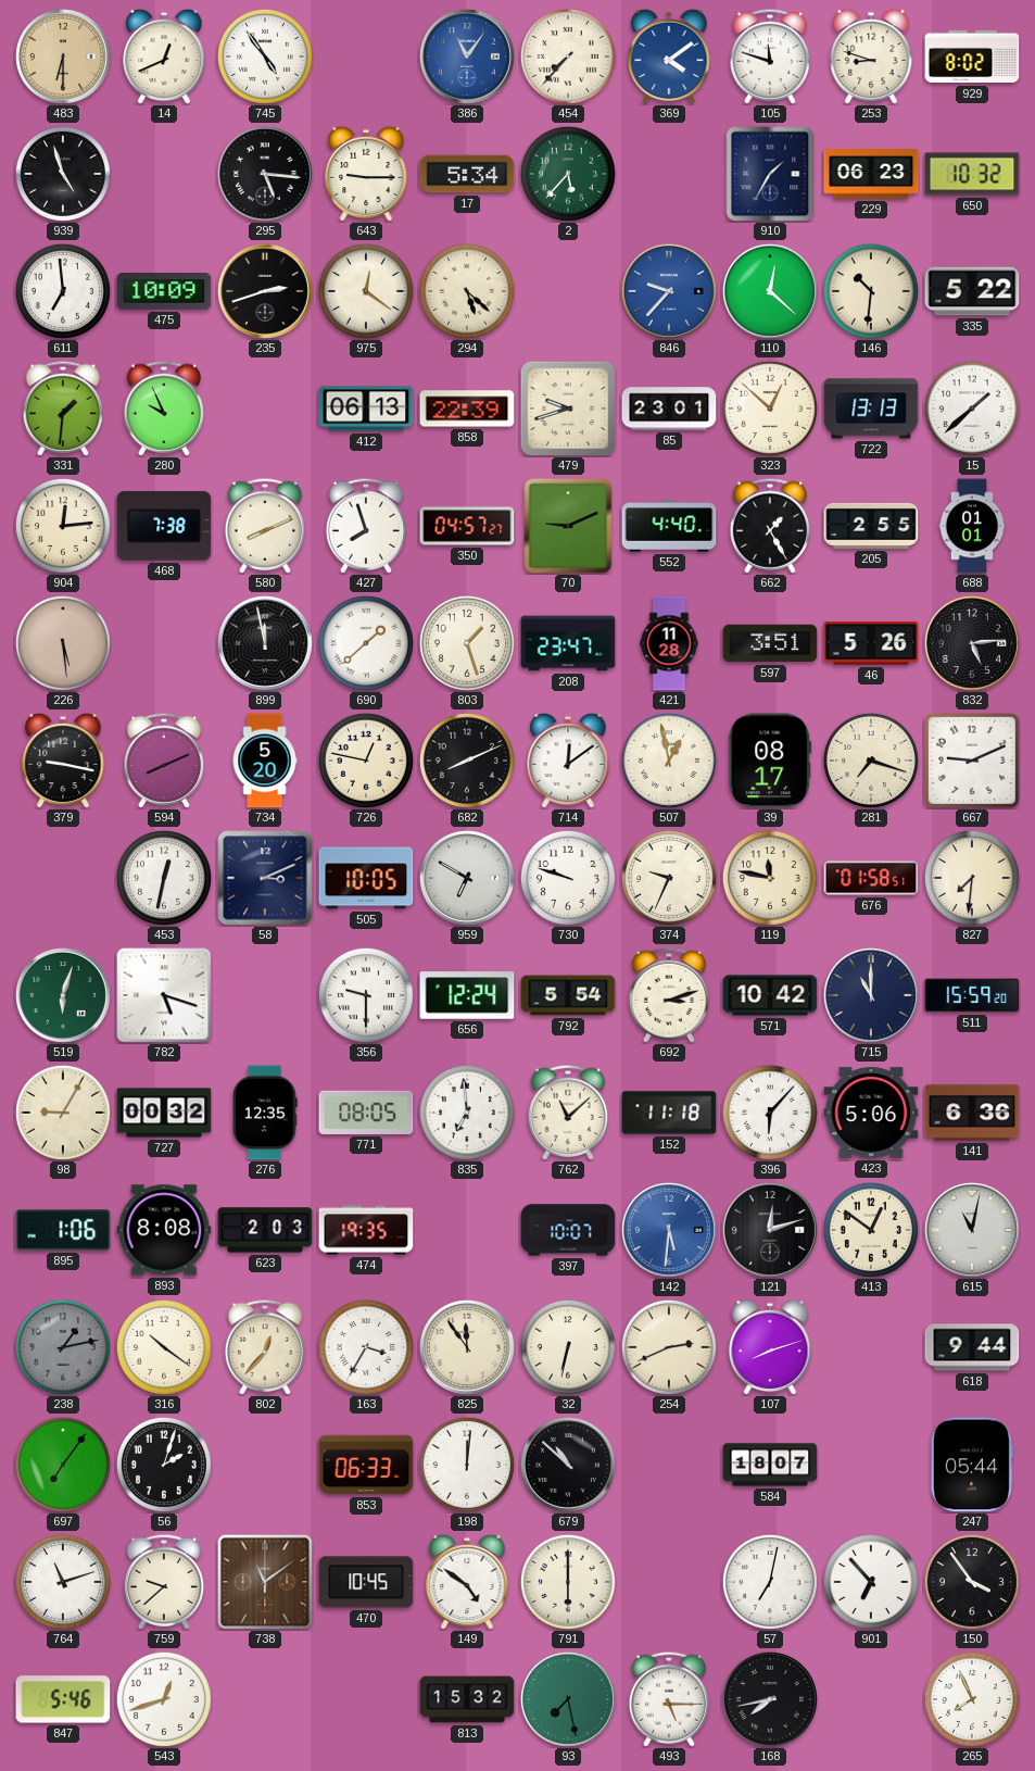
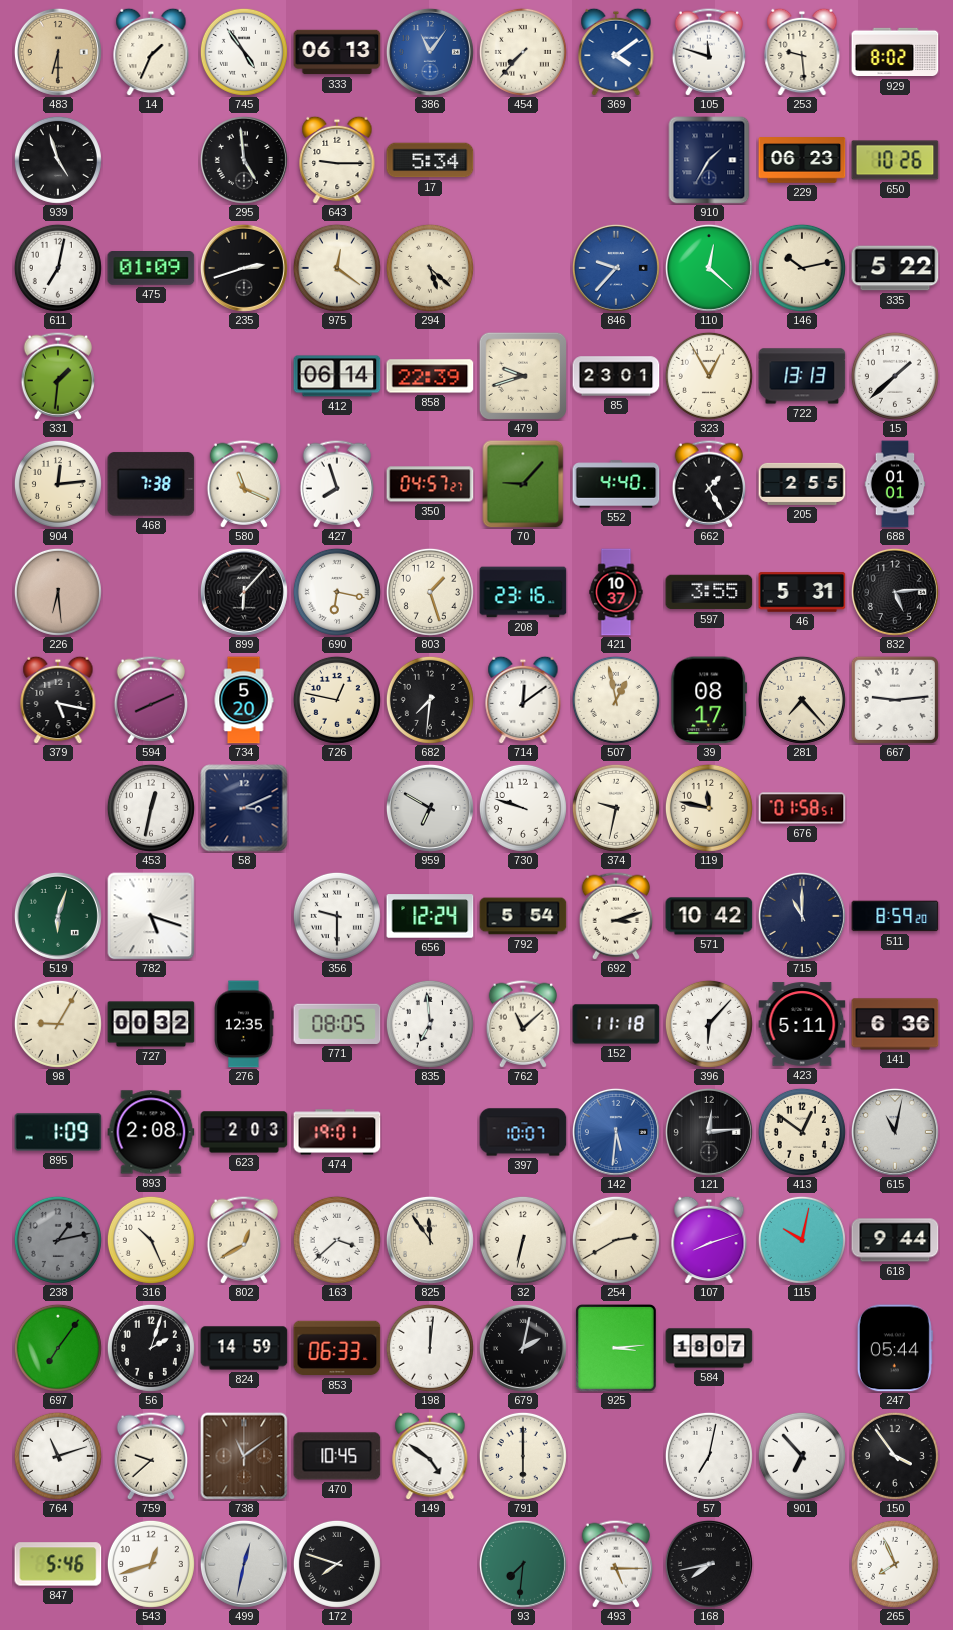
14: 12:41 -> 1:34
333: none -> 06:13
253: 8:48 -> 9:29
295: 5:16 -> 4:59
2: 5:37 -> none
650: 10:32 -> 10:26
611: 6:59 -> 7:02
475: 10:09 -> 01:09
146: 10:31 -> 10:13
280: 9:56 -> none
412: 06:13 -> 06:14
323: 12:52 -> 12:55
580: 8:11 -> 11:19
70: 9:11 -> 9:07
226: 5:29 -> 6:29
899: 11:58 -> 6:07
690: 1:38 -> 6:17
208: 23:47 -> 23:16
421: 11:28 -> 10:37
597: 3:51 -> 3:55
46: 5:26 -> 5:31
379: 9:17 -> 5:17
682: 8:11 -> 7:31
281: 7:18 -> 7:23
667: 9:11 -> 9:14
505: 10:05 -> none
374: 9:34 -> 9:32
827: 7:31 -> none
511: 15:59 -> 8:59
423: 5:06 -> 5:11
895: 1:06 -> 1:09
893: 8:08 -> 2:08
474: 19:35 -> 19:01
121: 12:12 -> 12:14
316: 10:21 -> 10:26
802: 12:37 -> 12:40
163: 3:35 -> 3:38
254: 2:41 -> 2:40
115: none -> 10:02
824: none -> 14:59
679: 10:52 -> 2:02
925: none -> 3:14
499: none -> 12:32
172: none -> 7:48
813: 15:32 -> none
93: 7:28 -> 7:31
